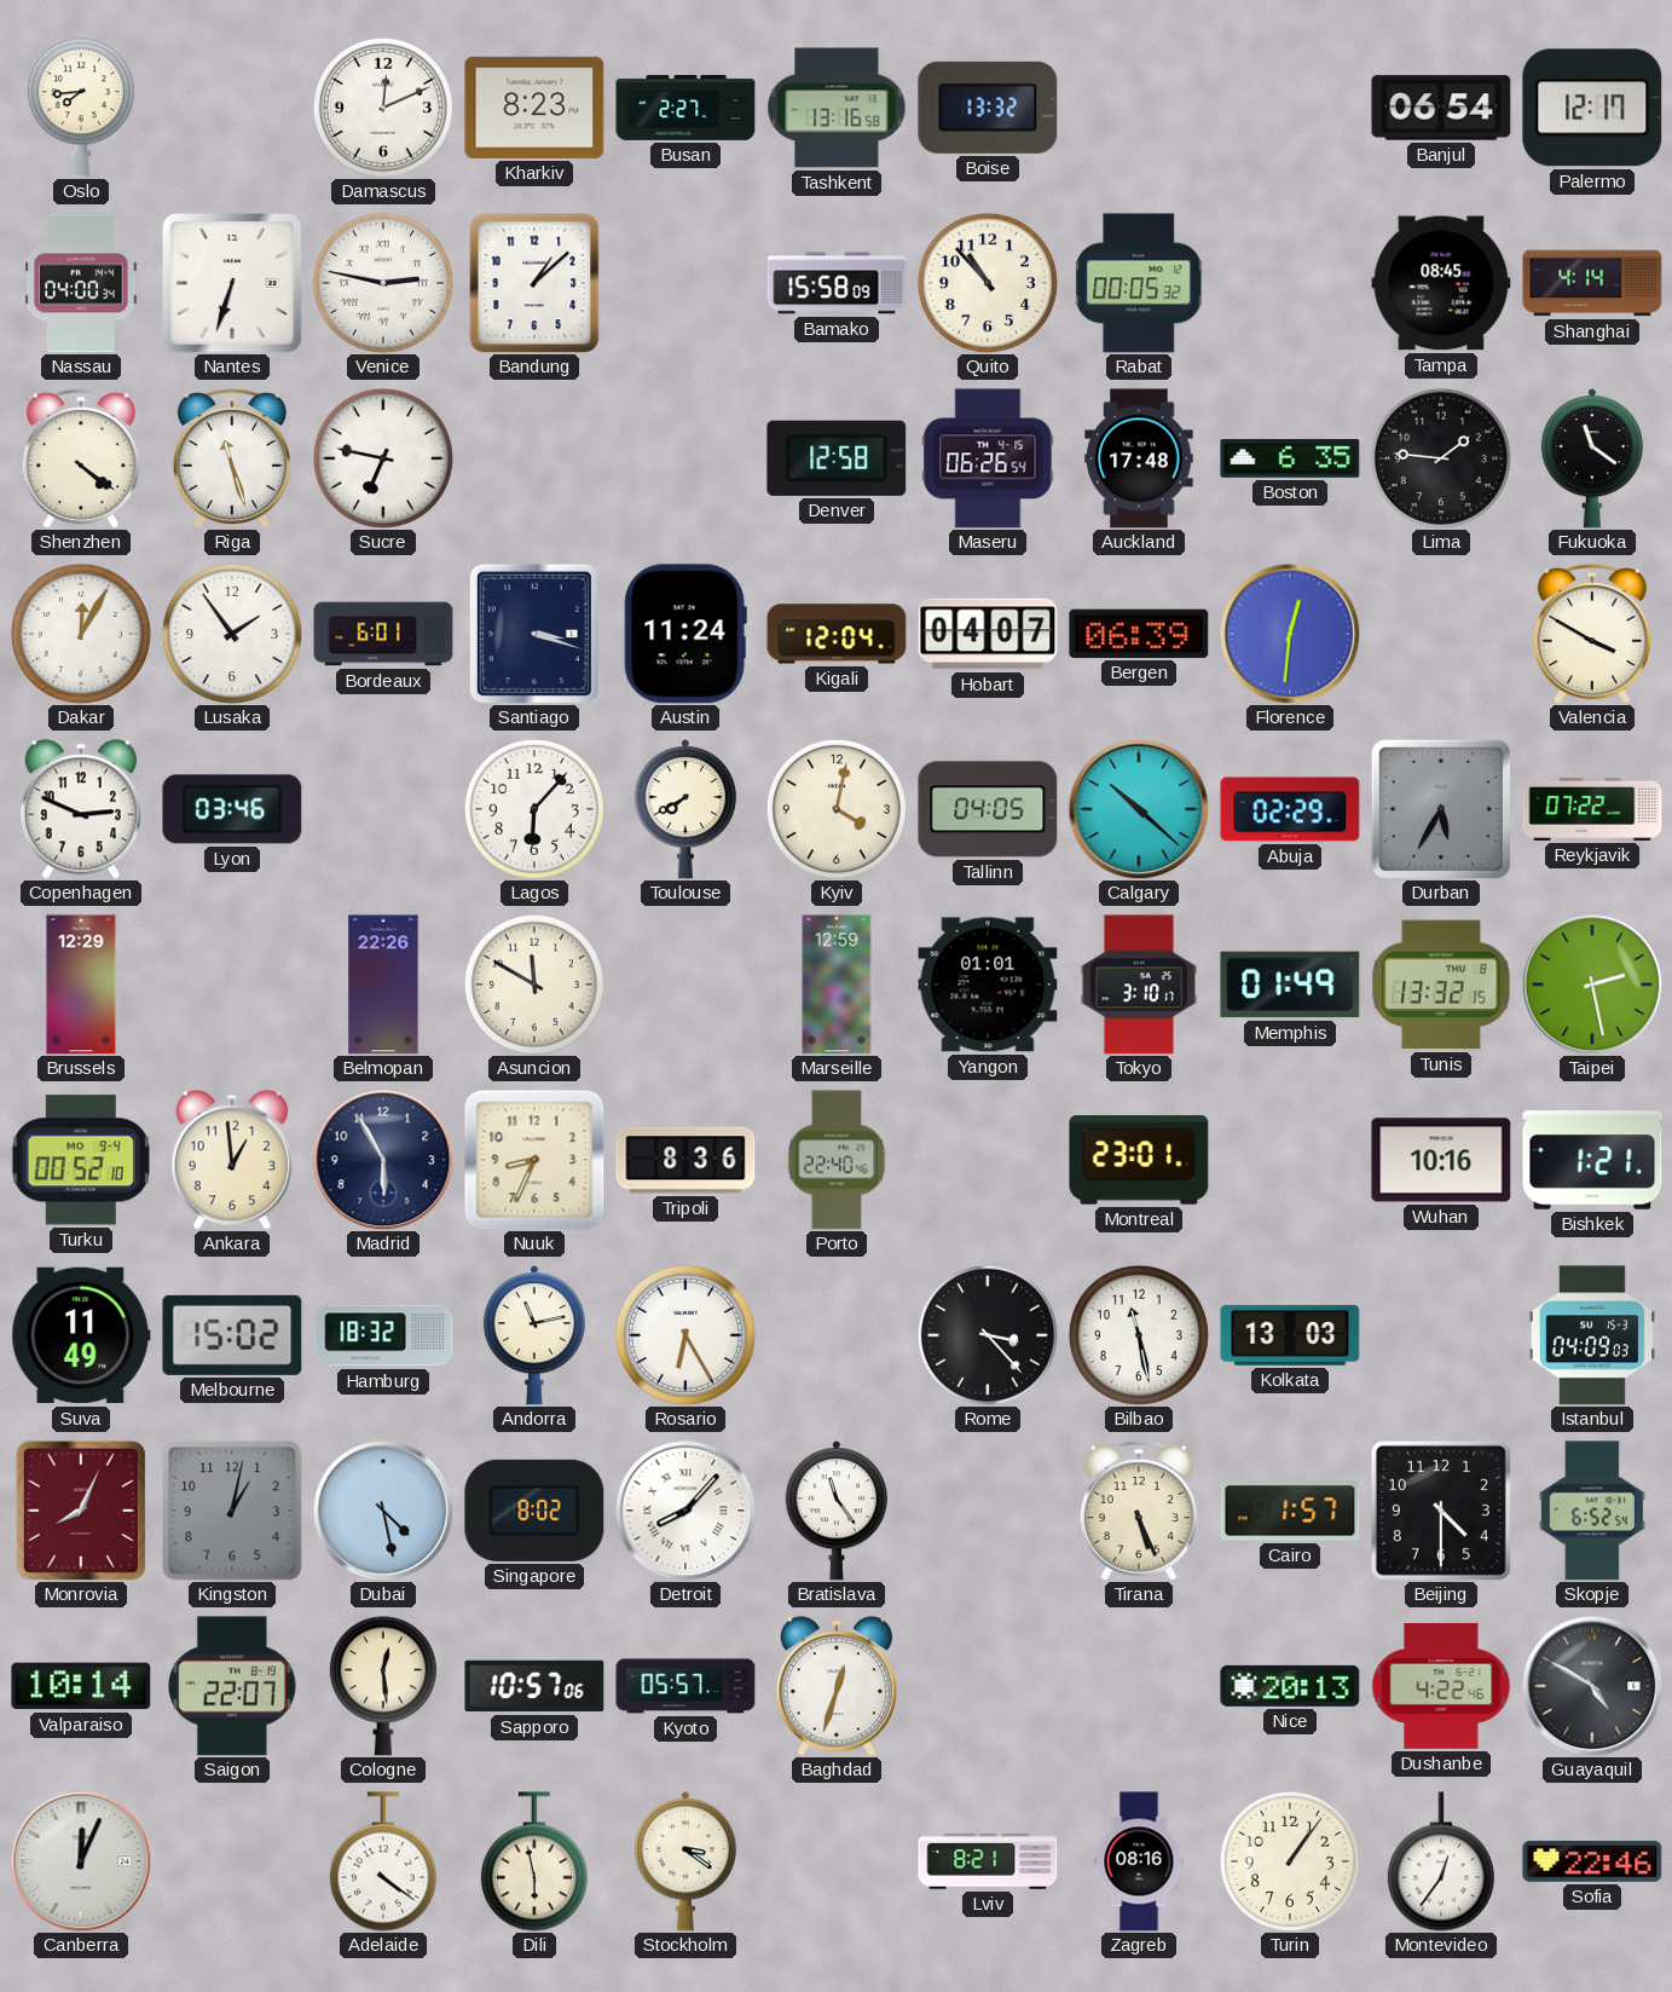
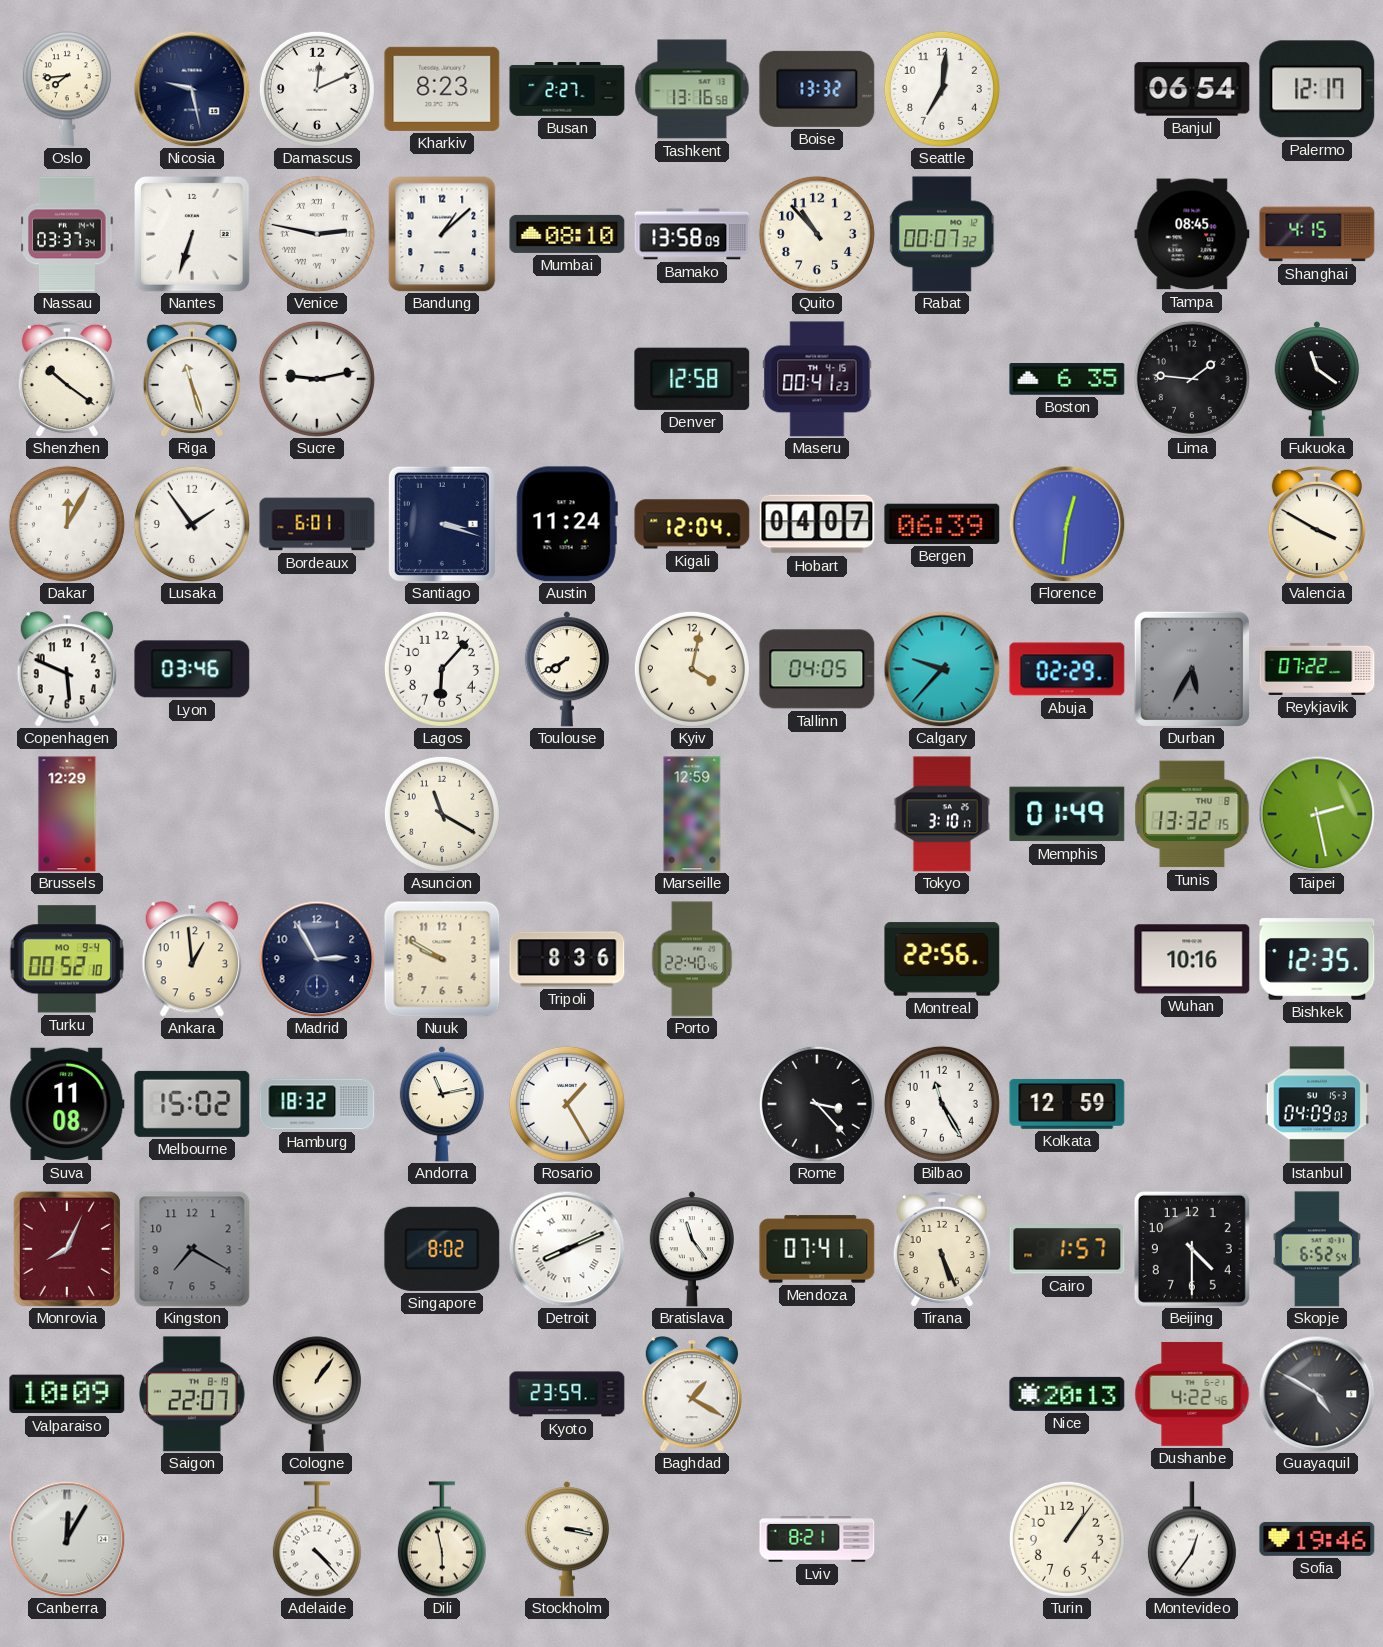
Nicosia: none -> 9:28
Seattle: none -> 7:01
Nassau: 04:00 -> 03:37
Mumbai: none -> 08:10
Bamako: 15:58 -> 13:58
Rabat: 00:05 -> 00:07
Shanghai: 4:14 -> 4:15
Shenzhen: 4:21 -> 10:21
Sucre: 6:47 -> 9:13
Maseru: 06:26 -> 00:41
Auckland: 17:48 -> none
Copenhagen: 2:49 -> 5:49
Calgary: 10:22 -> 9:37
Belmopan: 22:26 -> none
Asuncion: 11:50 -> 11:20
Yangon: 01:01 -> none
Madrid: 5:55 -> 2:55
Nuuk: 8:34 -> 9:50
Montreal: 23:01 -> 22:56
Bishkek: 1:21 -> 12:35
Suva: 11:49 -> 11:08
Rosario: 6:25 -> 1:25
Bilbao: 11:28 -> 11:25
Kolkata: 13:03 -> 12:59
Kingston: 1:02 -> 7:20
Dubai: 4:28 -> none
Detroit: 8:07 -> 8:11
Mendoza: none -> 07:41
Valparaiso: 10:14 -> 10:09
Cologne: 12:29 -> 1:06
Sapporo: 10:57 -> none
Kyoto: 05:57 -> 23:59
Baghdad: 12:33 -> 1:20
Canberra: 12:04 -> 12:05
Adelaide: 4:21 -> 4:23
Stockholm: 3:21 -> 3:17
Zagreb: 08:16 -> none
Sofia: 22:46 -> 19:46
